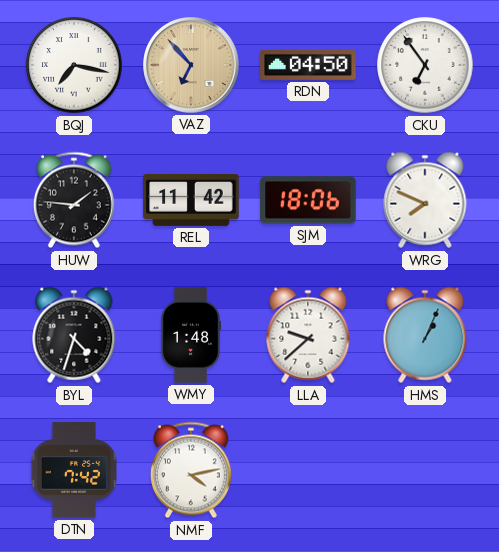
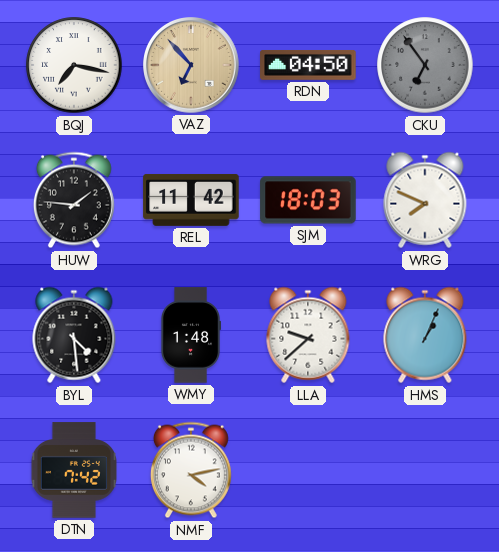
CKU dial: white -> grey
SJM: 18:06 -> 18:03
BYL: 4:33 -> 4:29
